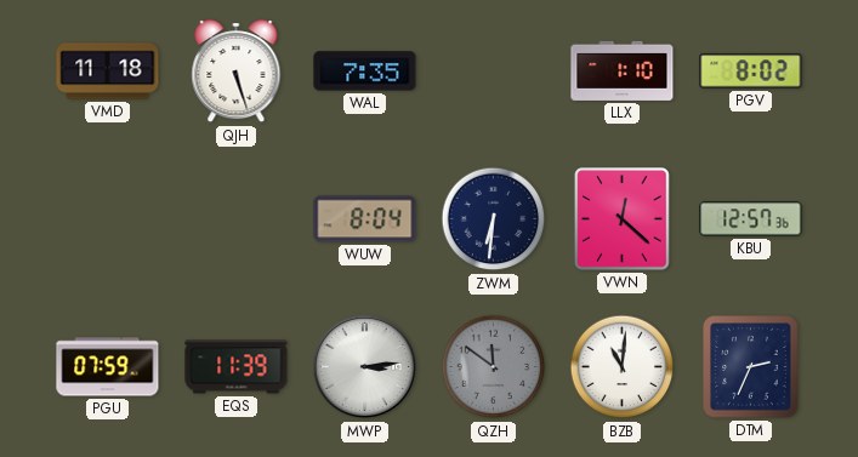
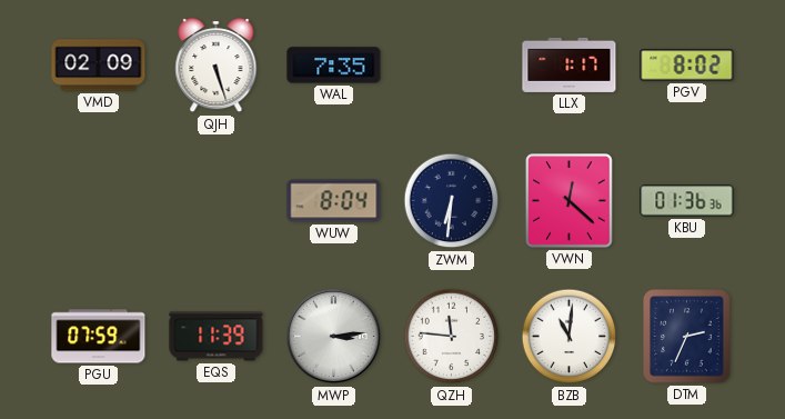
VMD: 11:18 -> 02:09
LLX: 1:10 -> 1:17
KBU: 12:57 -> 01:36
QZH: 11:51 -> 11:46
QZH dial: grey -> white
